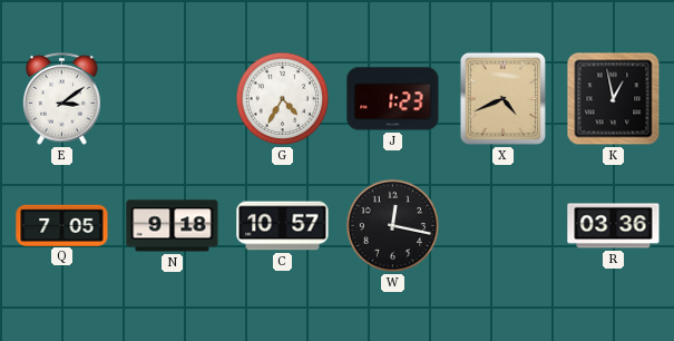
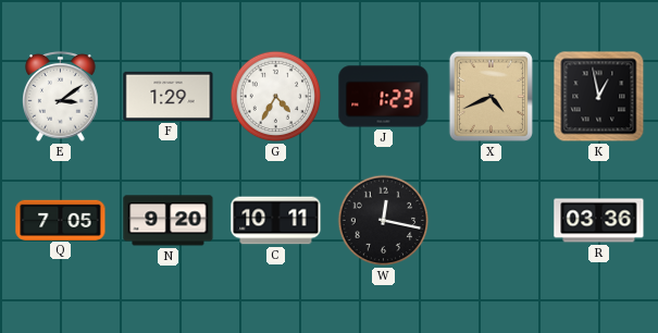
F: none -> 1:29
N: 9:18 -> 9:20
C: 10:57 -> 10:11
